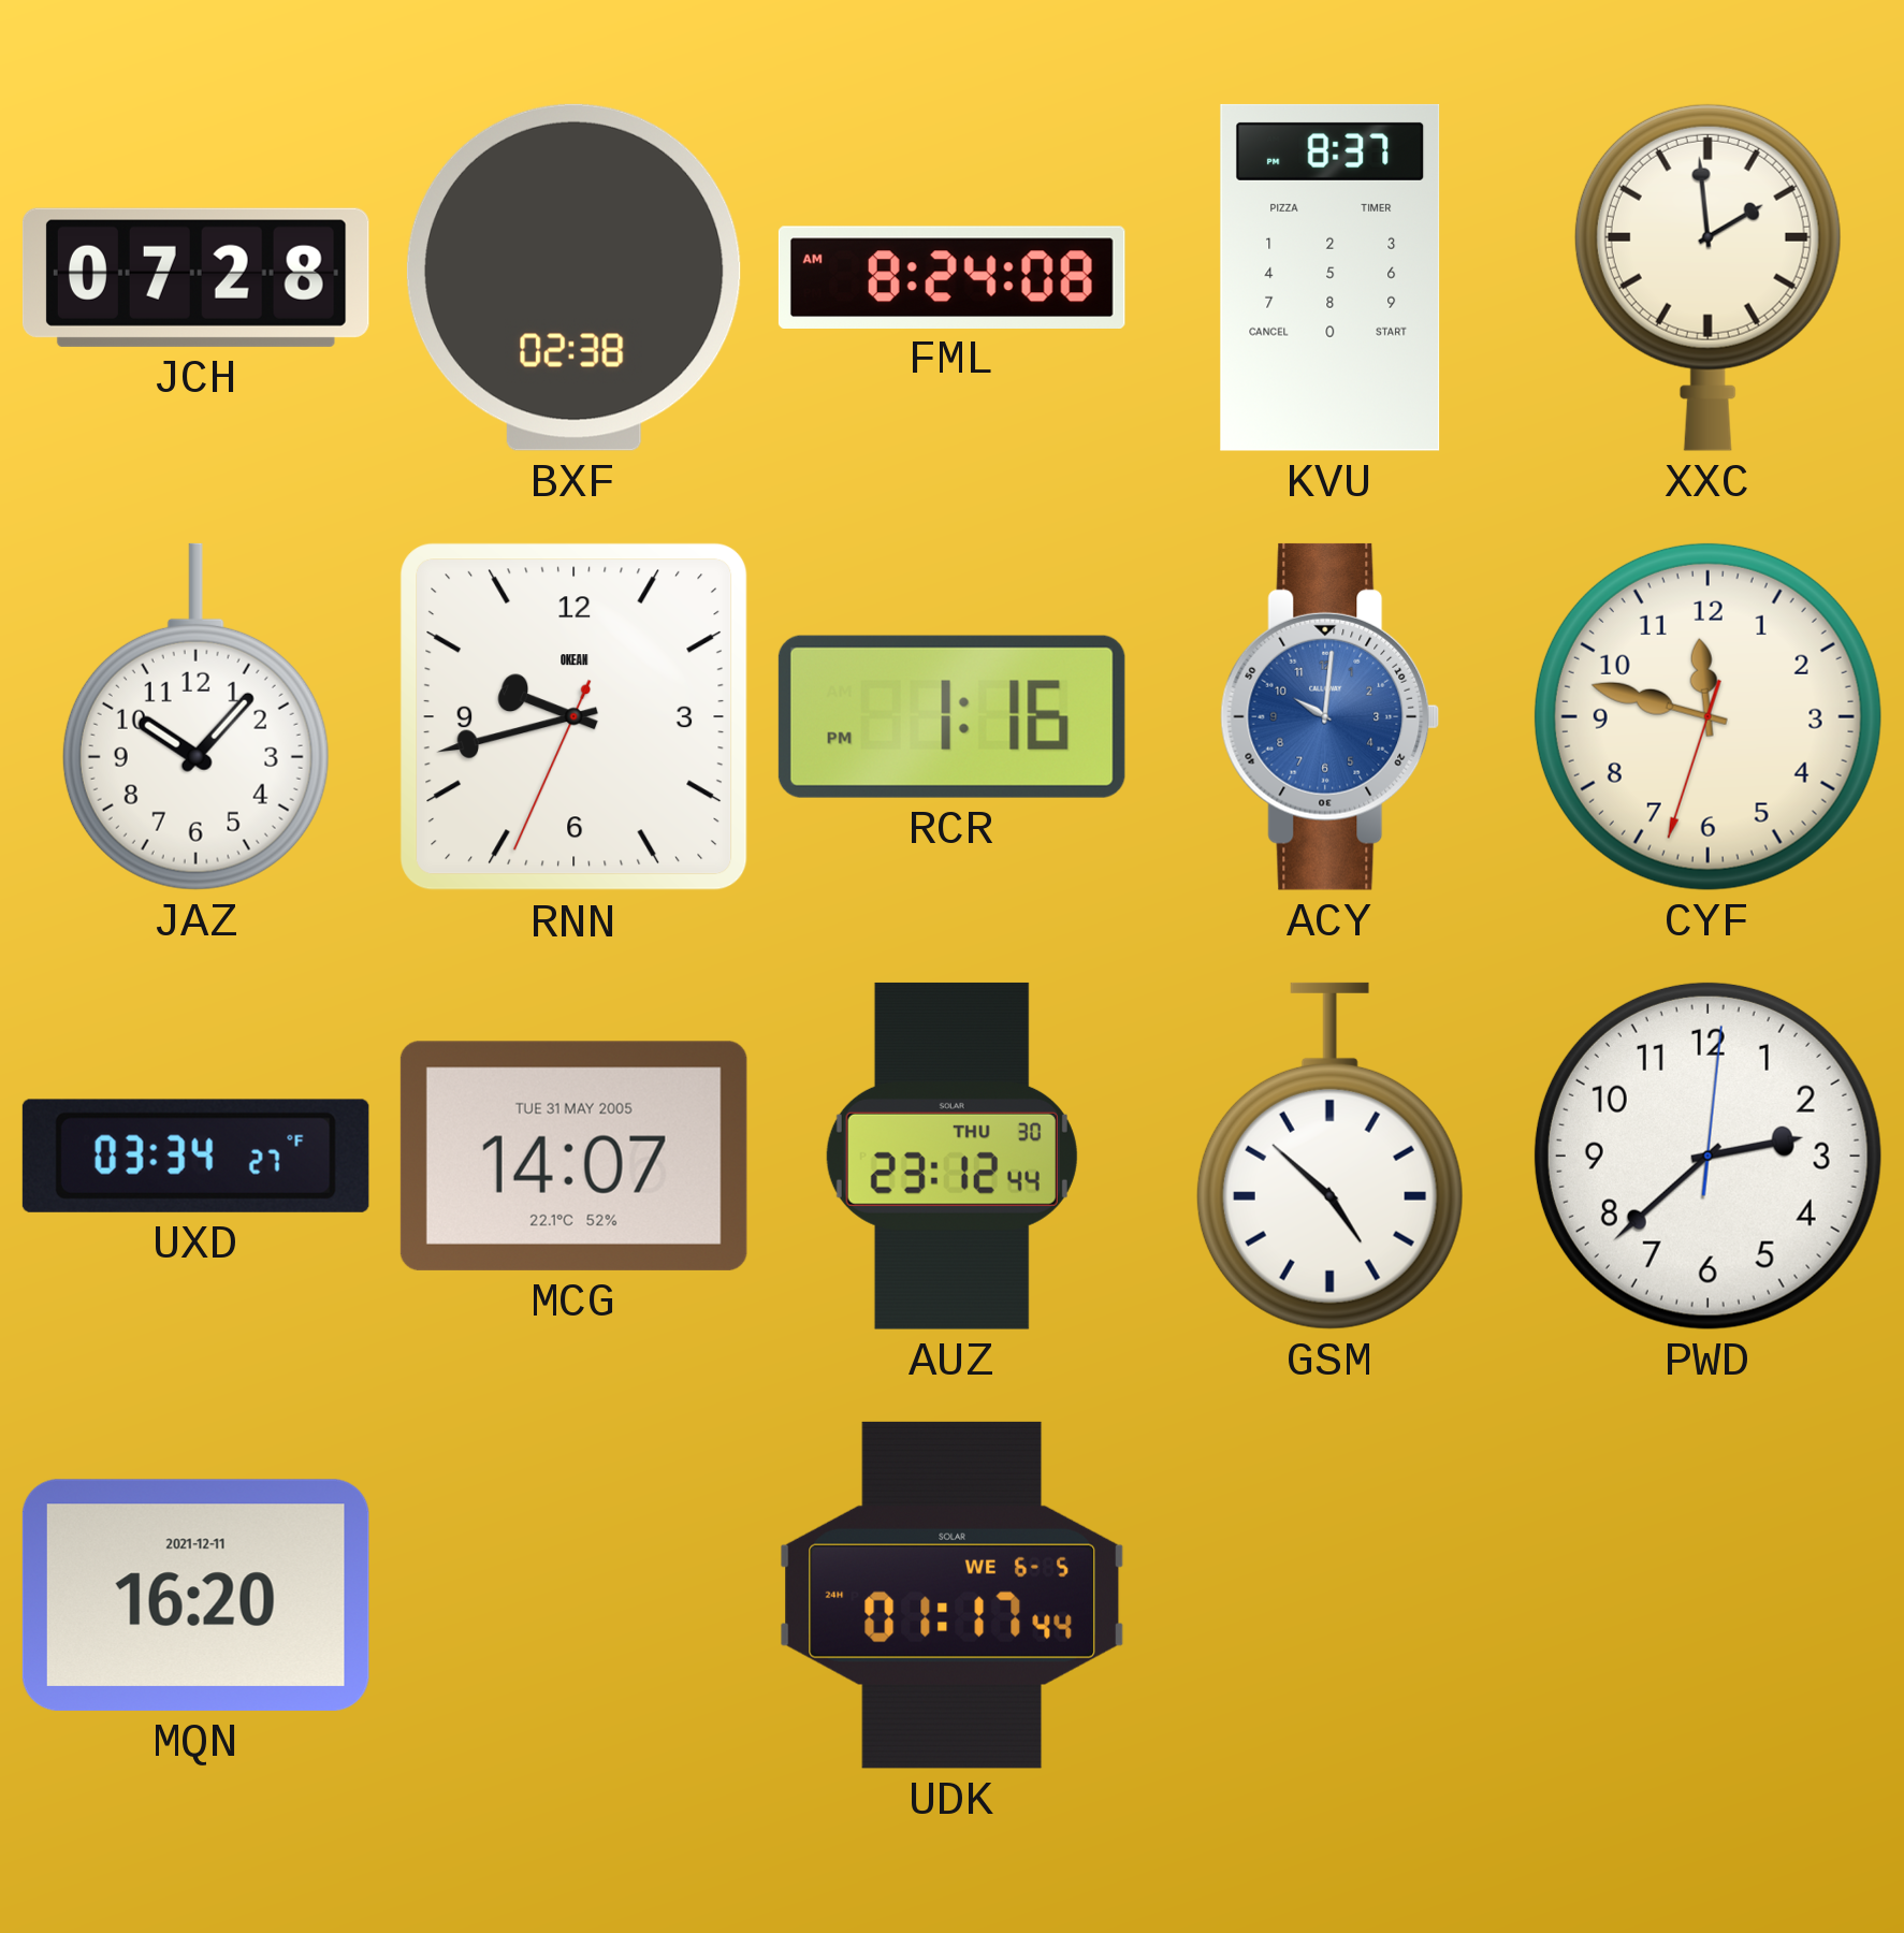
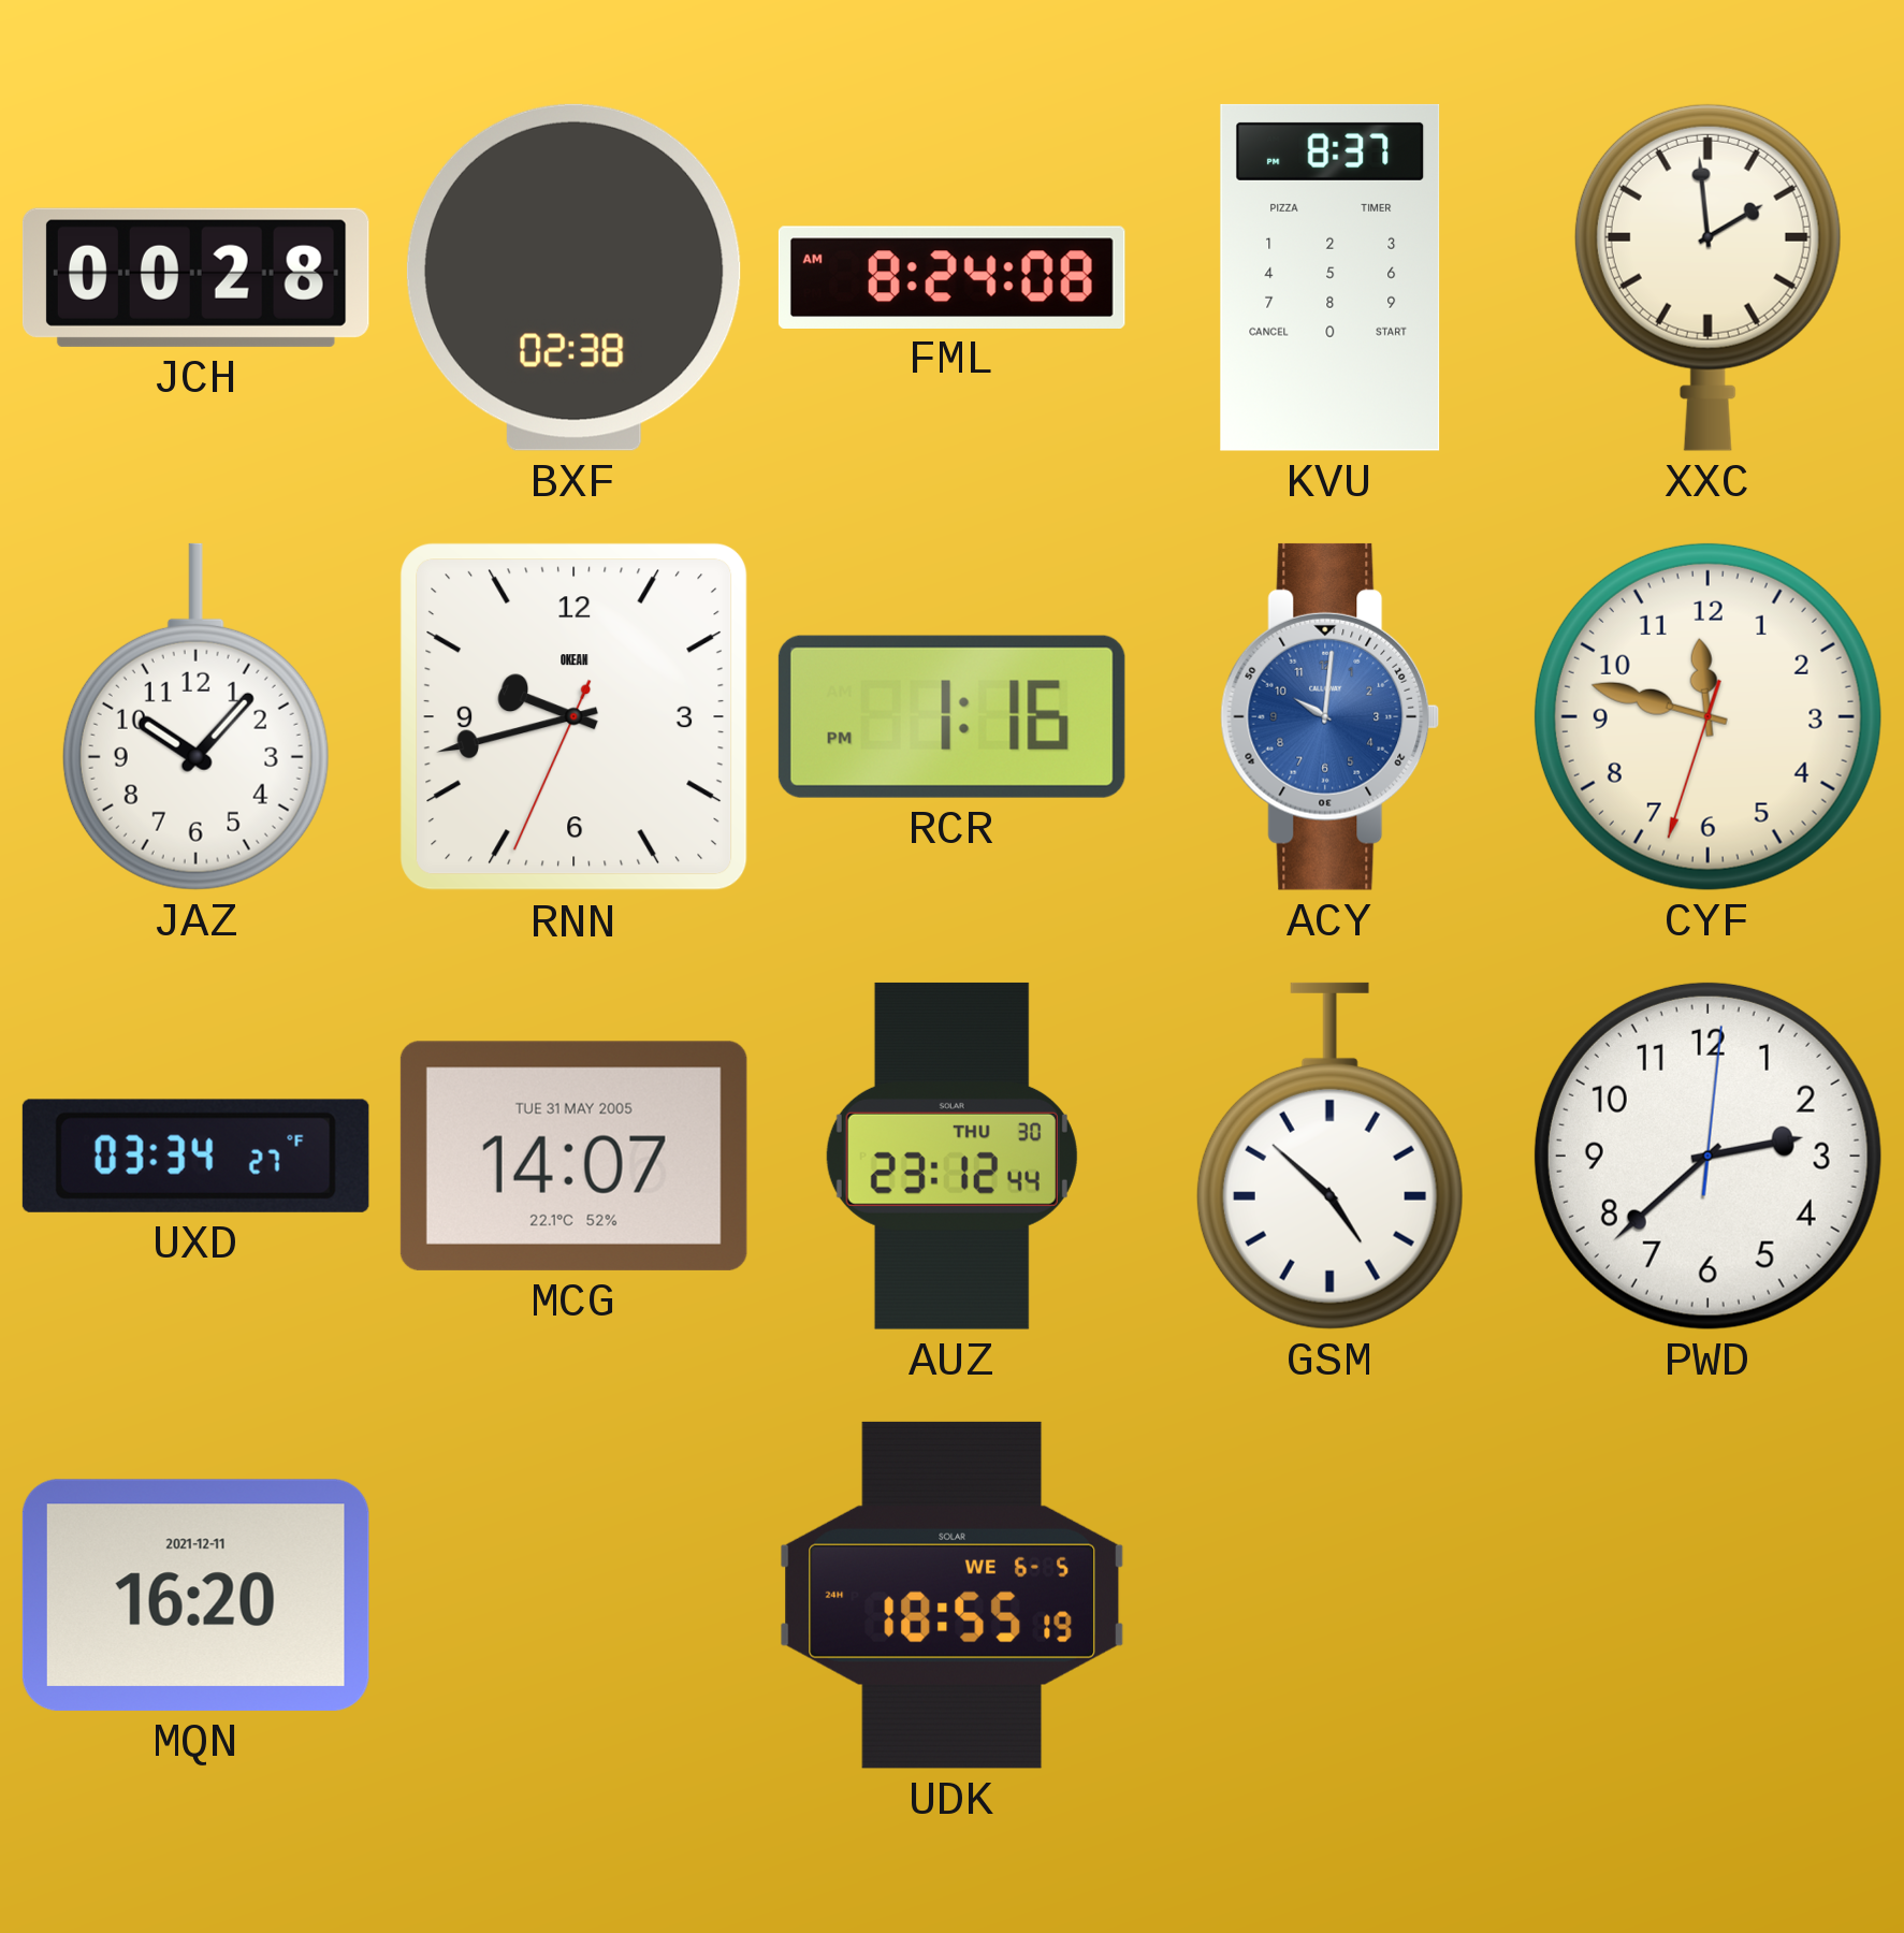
JCH: 07:28 -> 00:28
UDK: 01:17 -> 18:55
